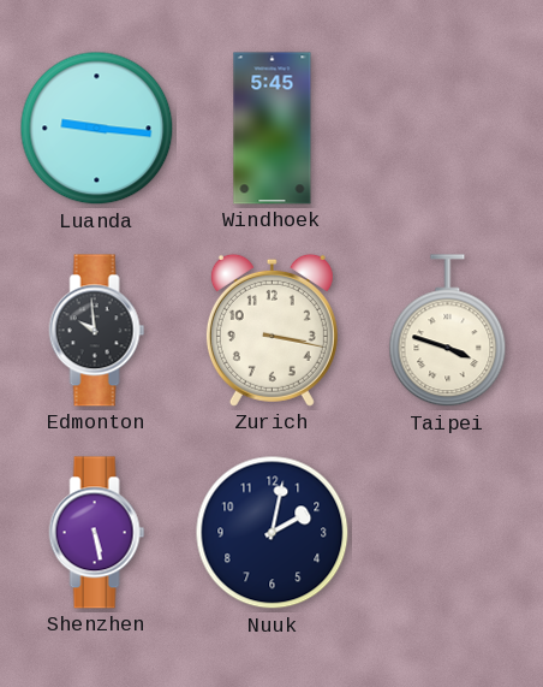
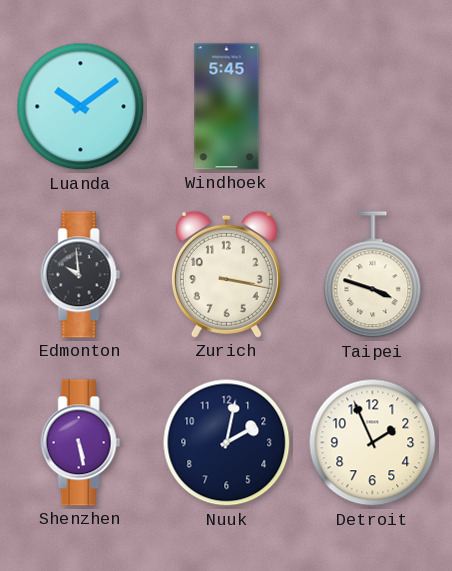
Luanda: 9:16 -> 10:09
Detroit: none -> 1:56
